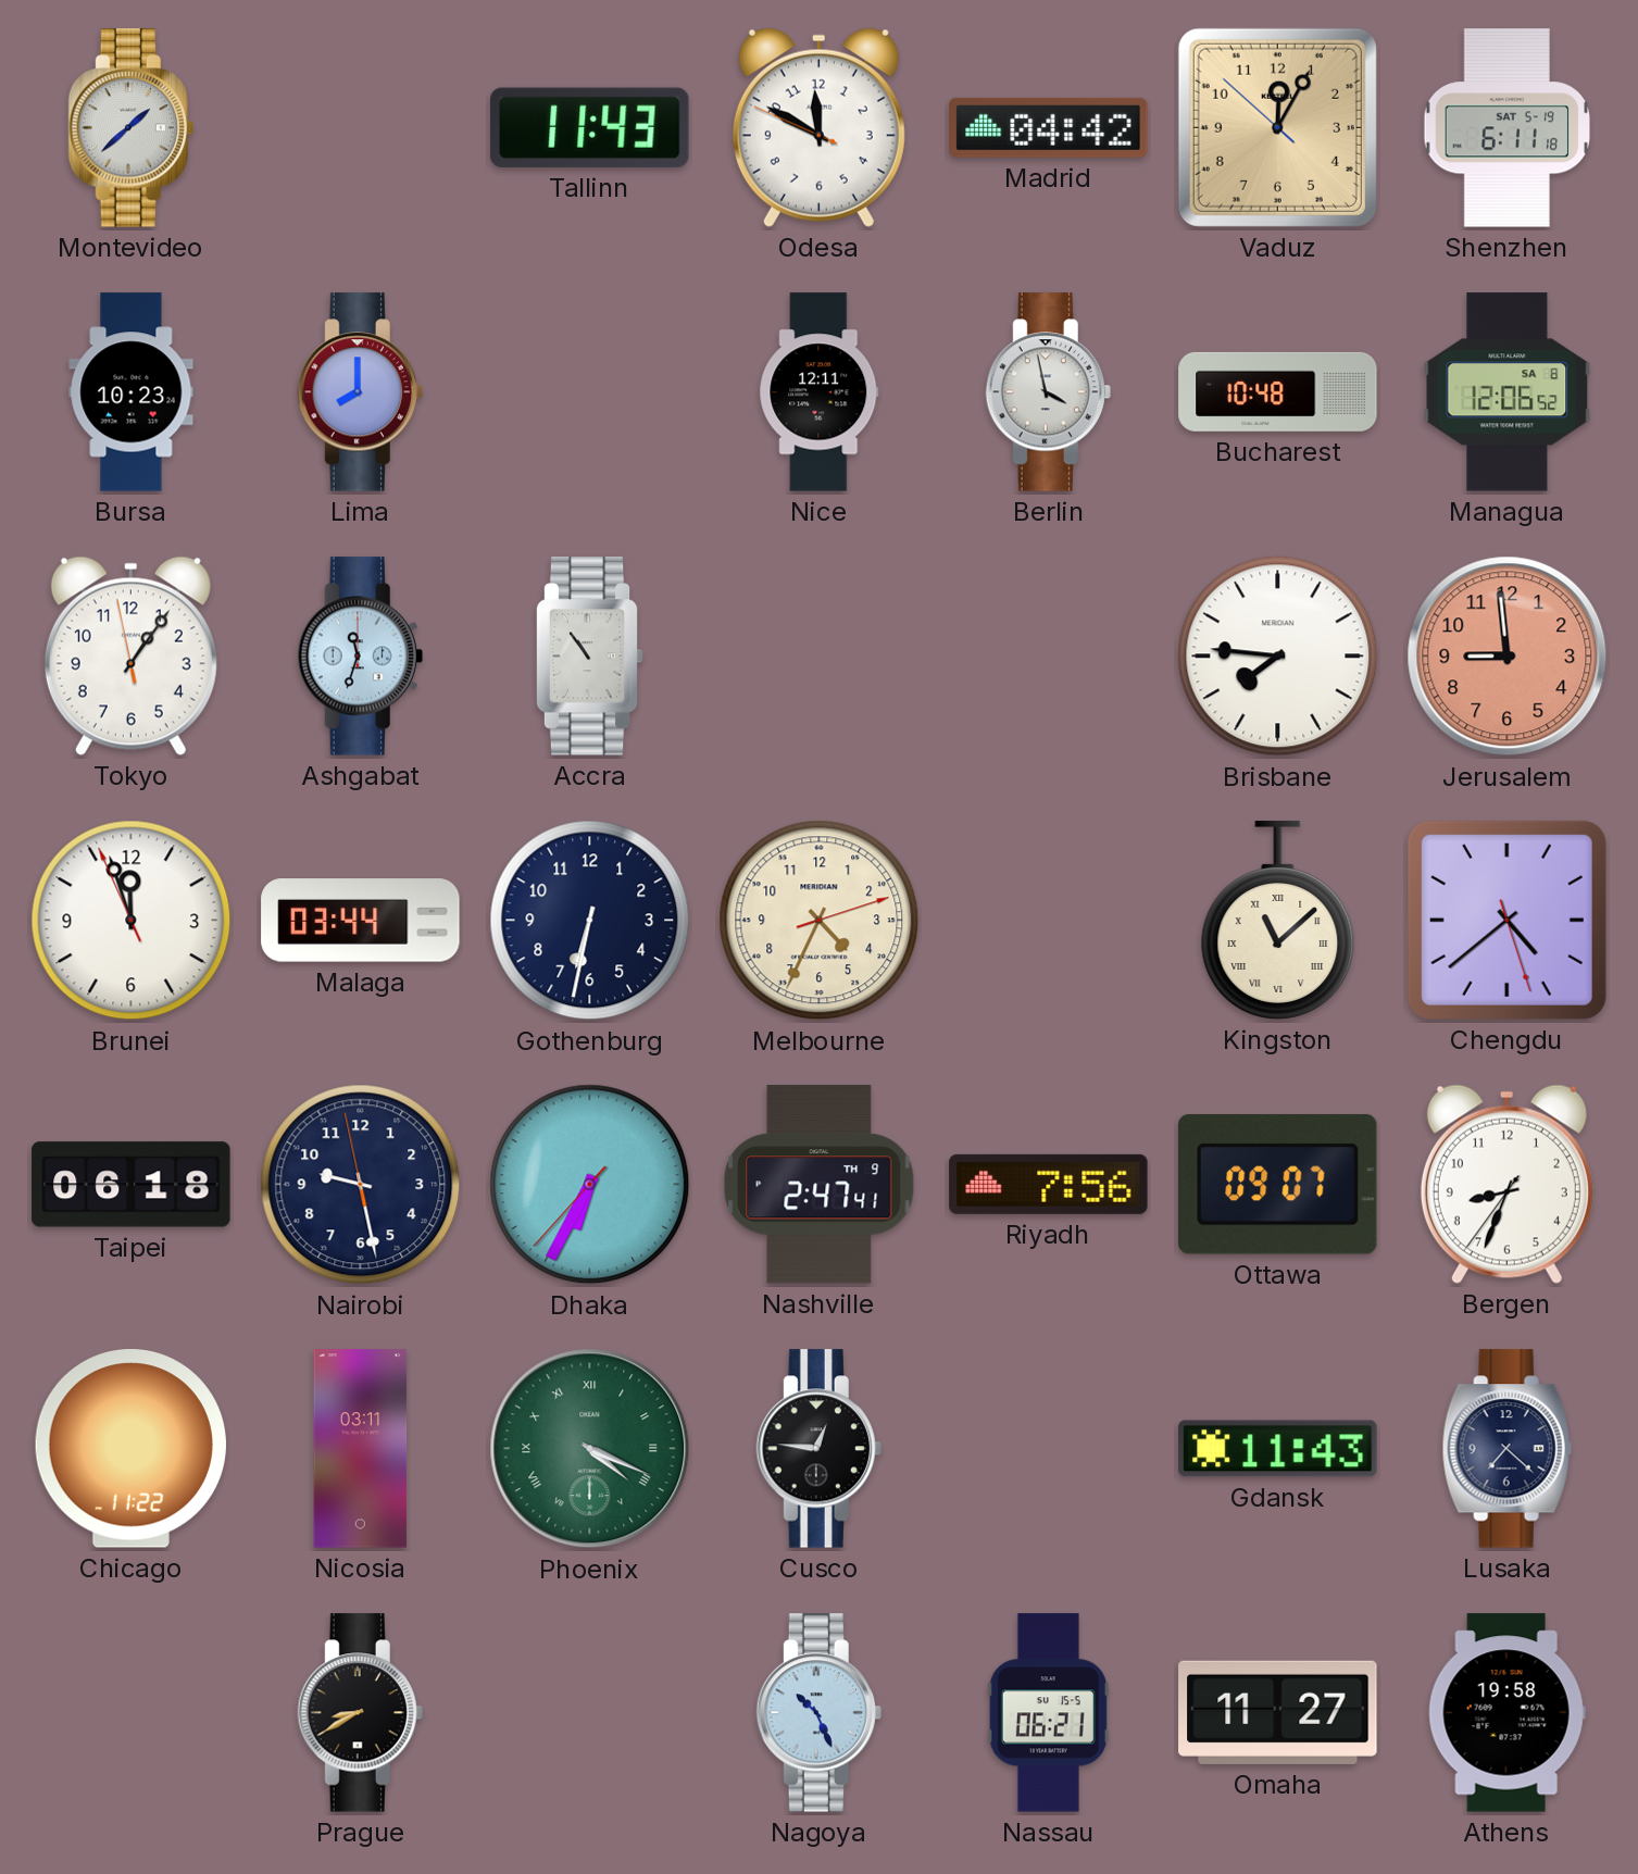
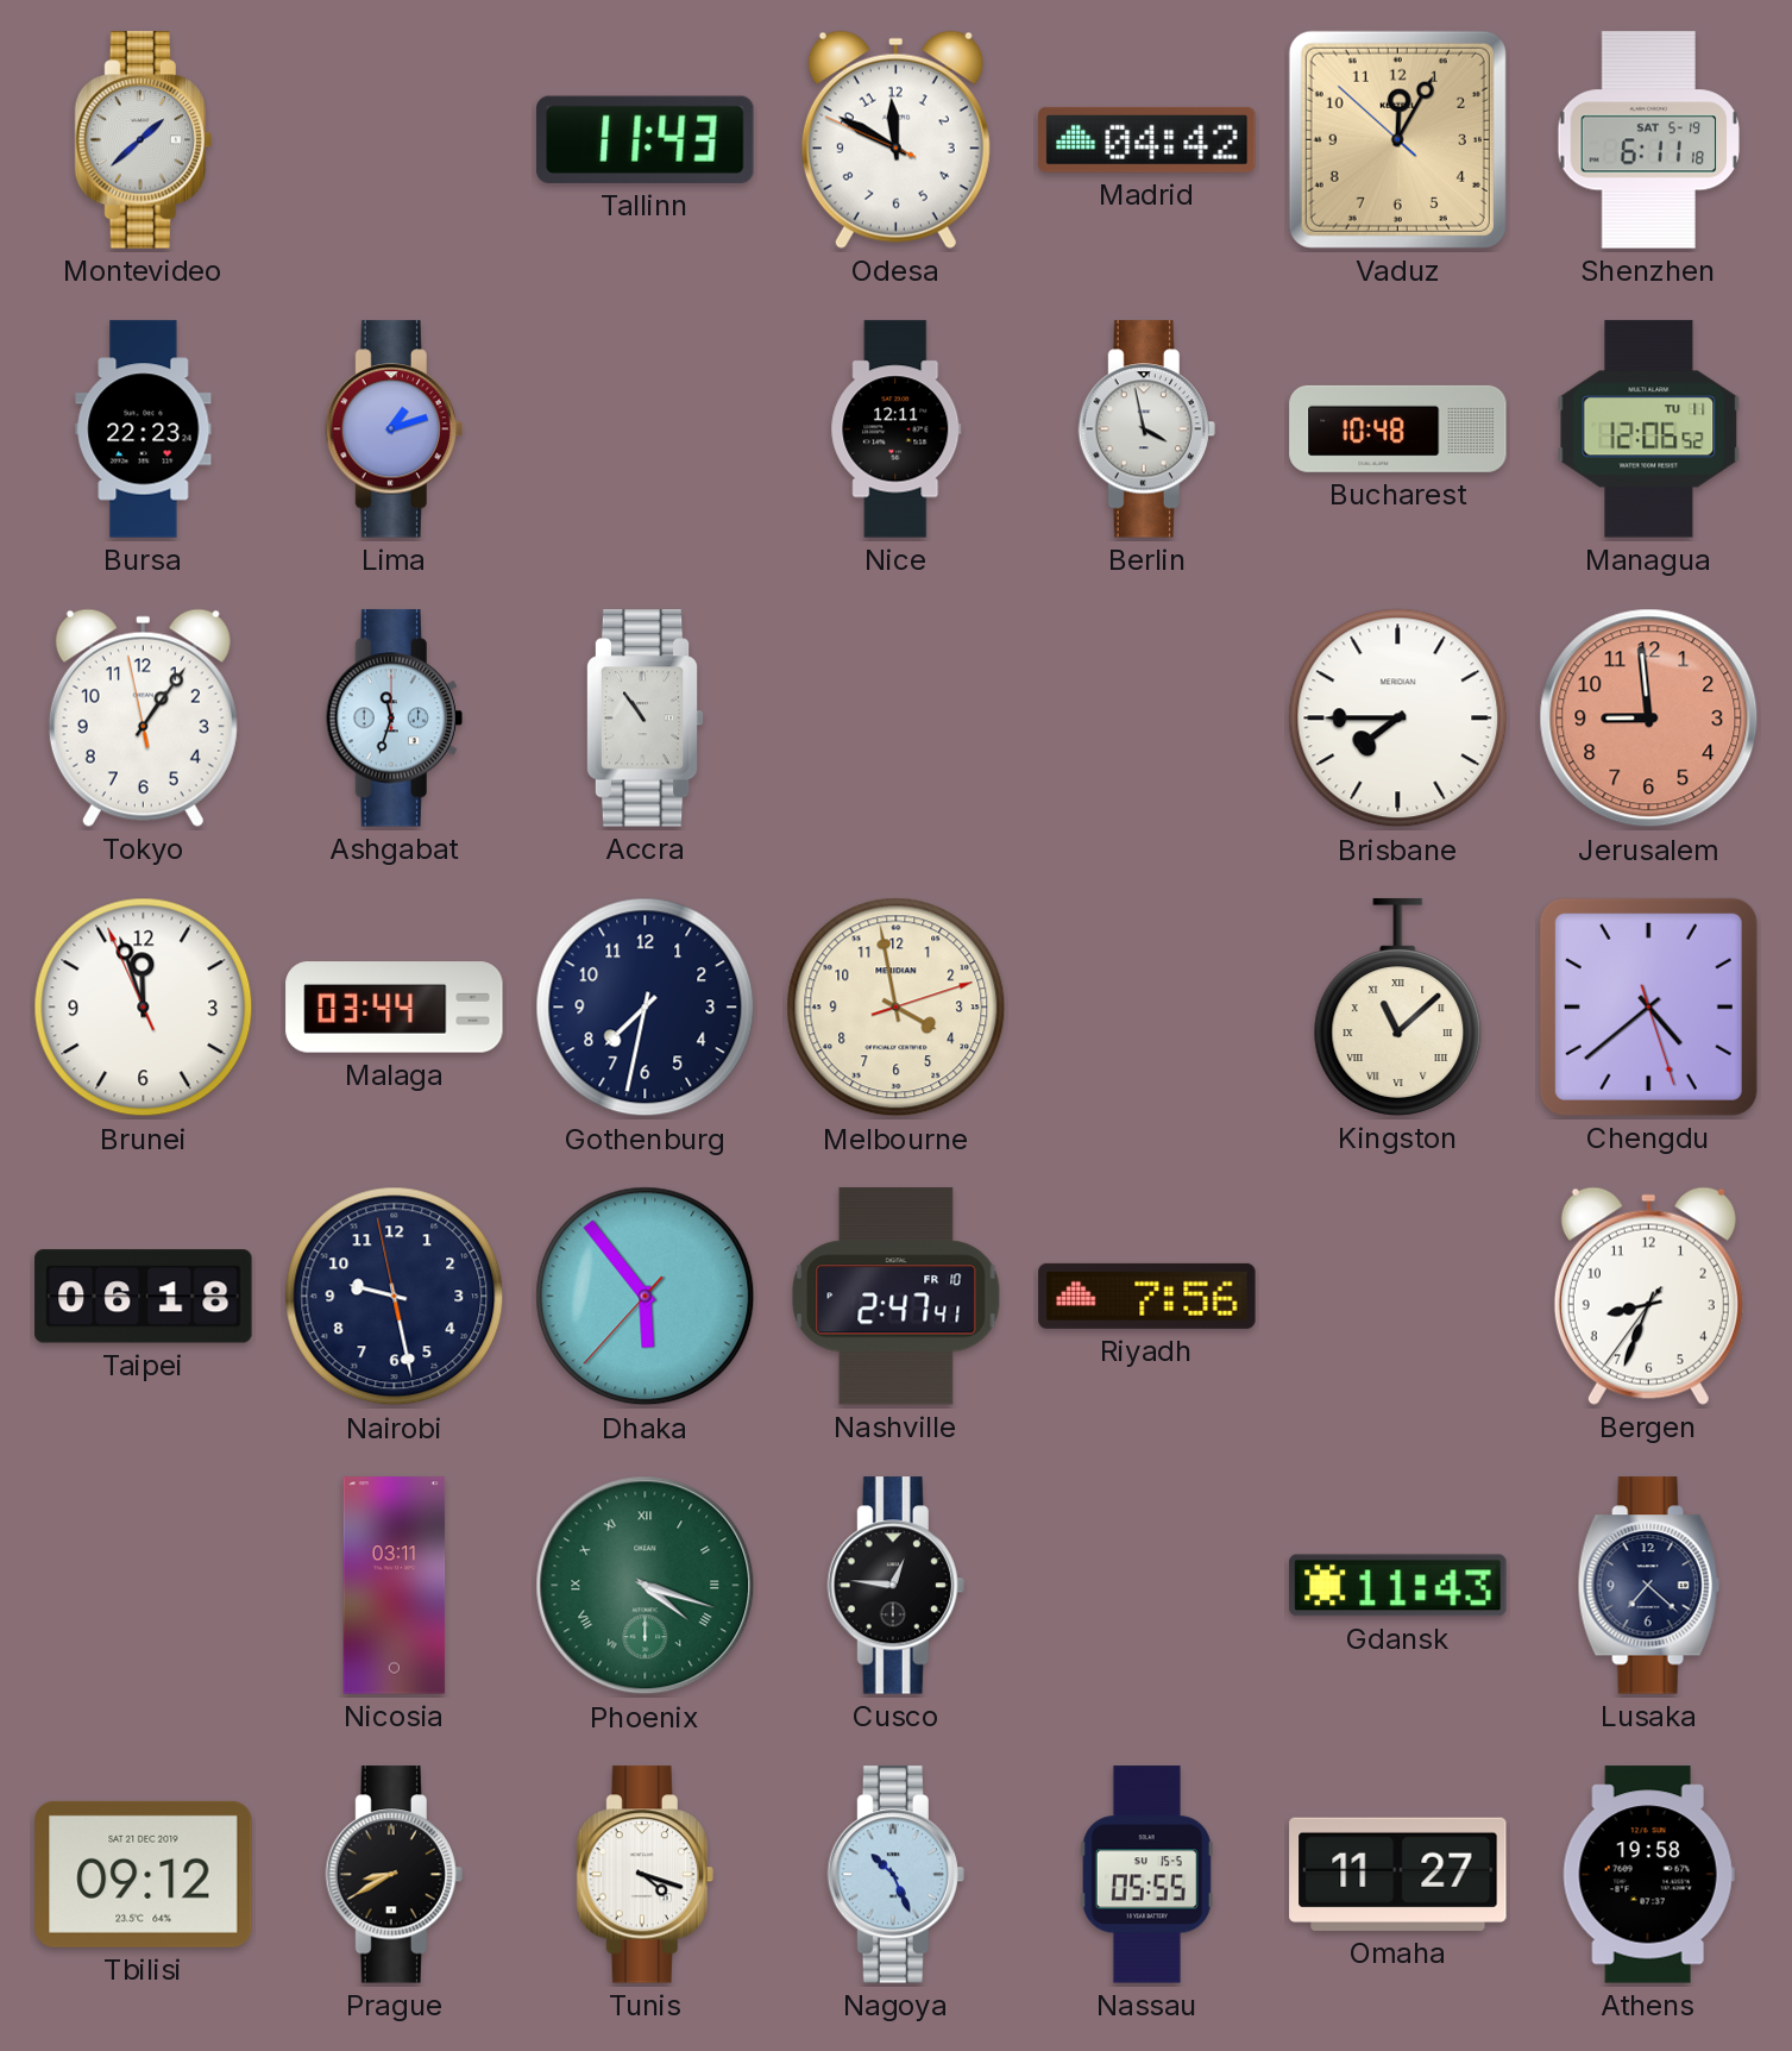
Bursa: 10:23 -> 22:23
Lima: 8:00 -> 1:12
Managua date: SA 8 -> TU 11
Brisbane: 7:46 -> 7:45
Gothenburg: 6:32 -> 7:32
Melbourne: 4:34 -> 3:58
Dhaka: 6:34 -> 5:53
Nashville date: TH 9 -> FR 10
Ottawa: 09:07 -> none
Chicago: 11:22 -> none
Phoenix: 4:19 -> 4:18
Tbilisi: none -> 09:12
Tunis: none -> 4:18
Nassau: 06:21 -> 05:55
